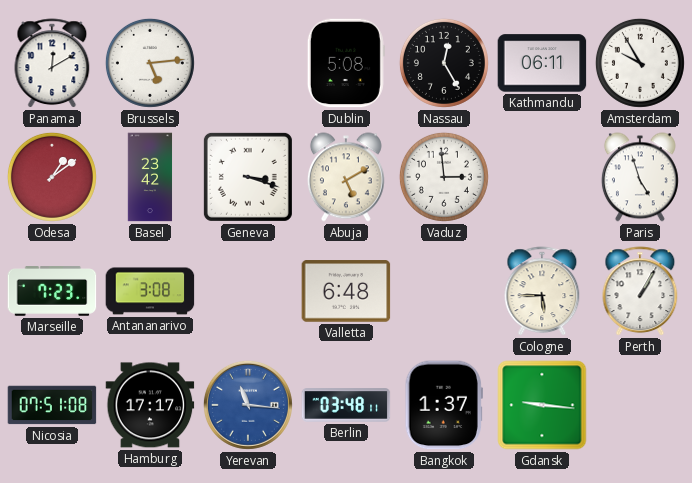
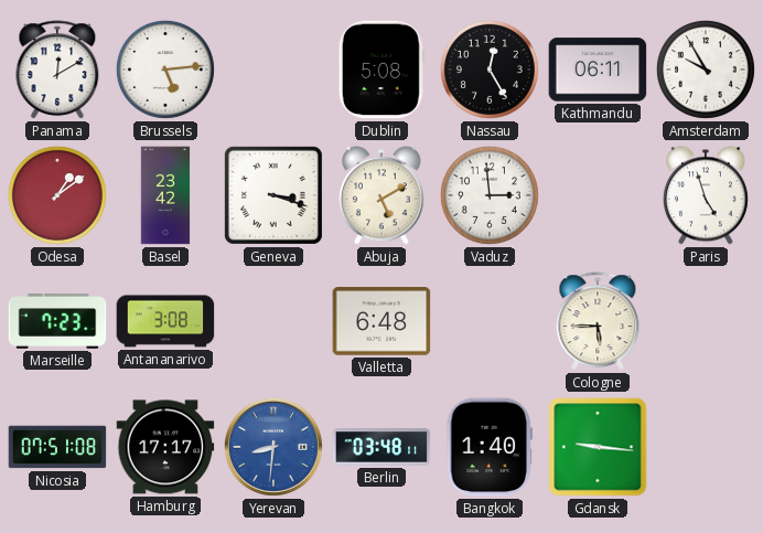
Perth: 1:05 -> none
Yerevan: 11:16 -> 8:31
Bangkok: 1:37 -> 1:40
